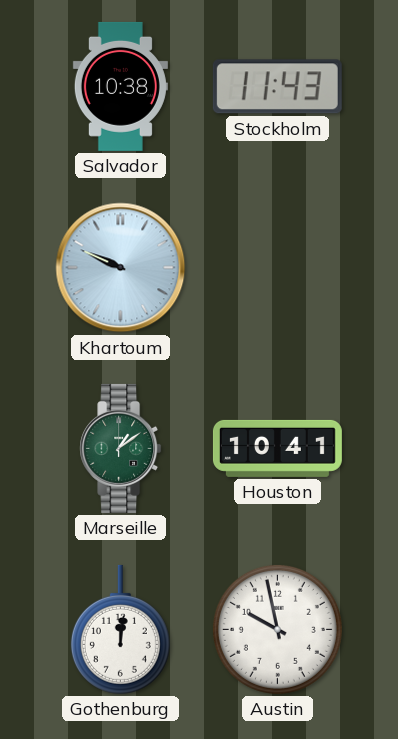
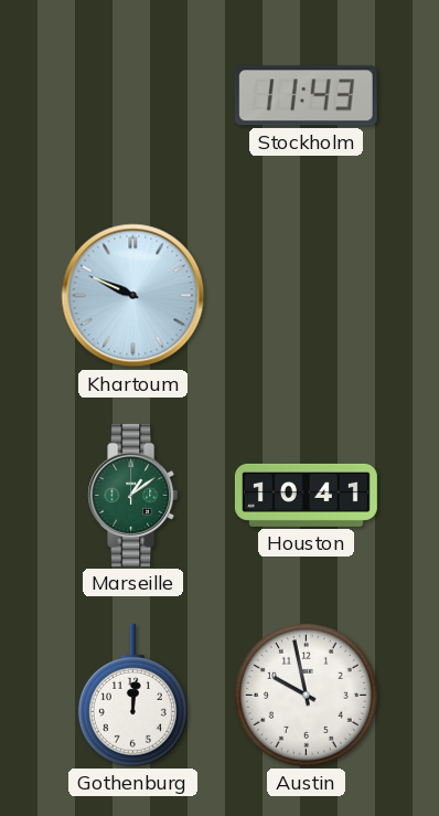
Salvador: 10:38 -> none
